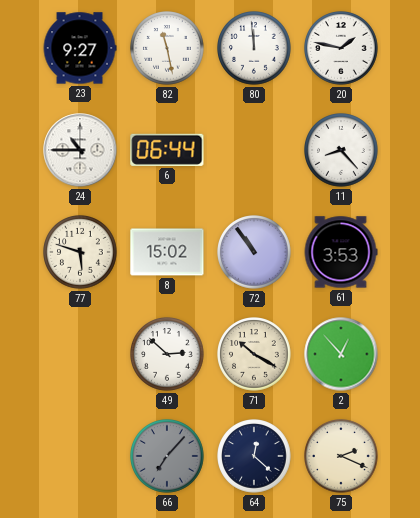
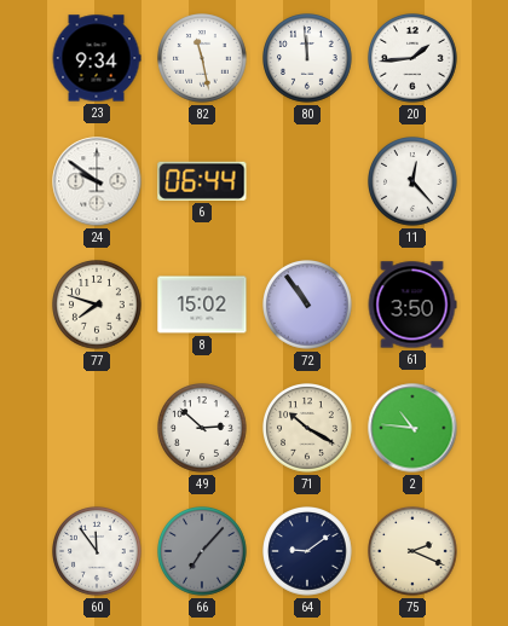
23: 9:27 -> 9:34
20: 1:47 -> 1:44
24: 10:45 -> 9:51
11: 8:23 -> 12:23
77: 5:48 -> 7:48
61: 3:53 -> 3:50
2: 12:53 -> 10:46
60: none -> 11:54
64: 12:22 -> 9:09
